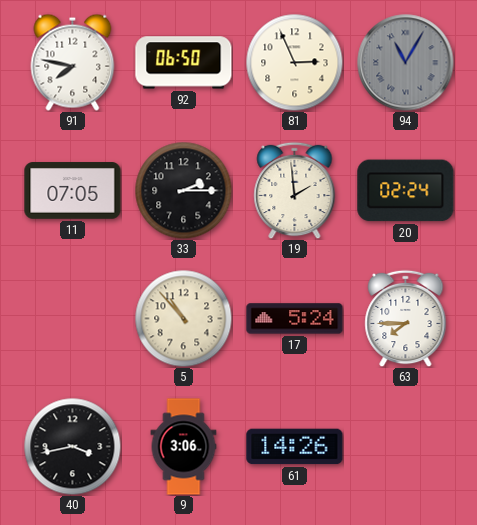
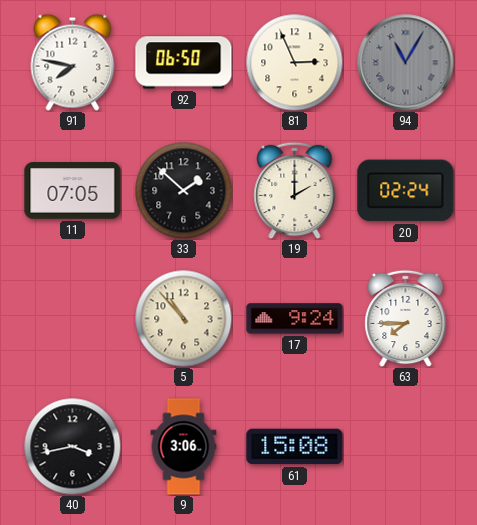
33: 2:15 -> 1:52
19: 1:59 -> 2:00
17: 5:24 -> 9:24
61: 14:26 -> 15:08
